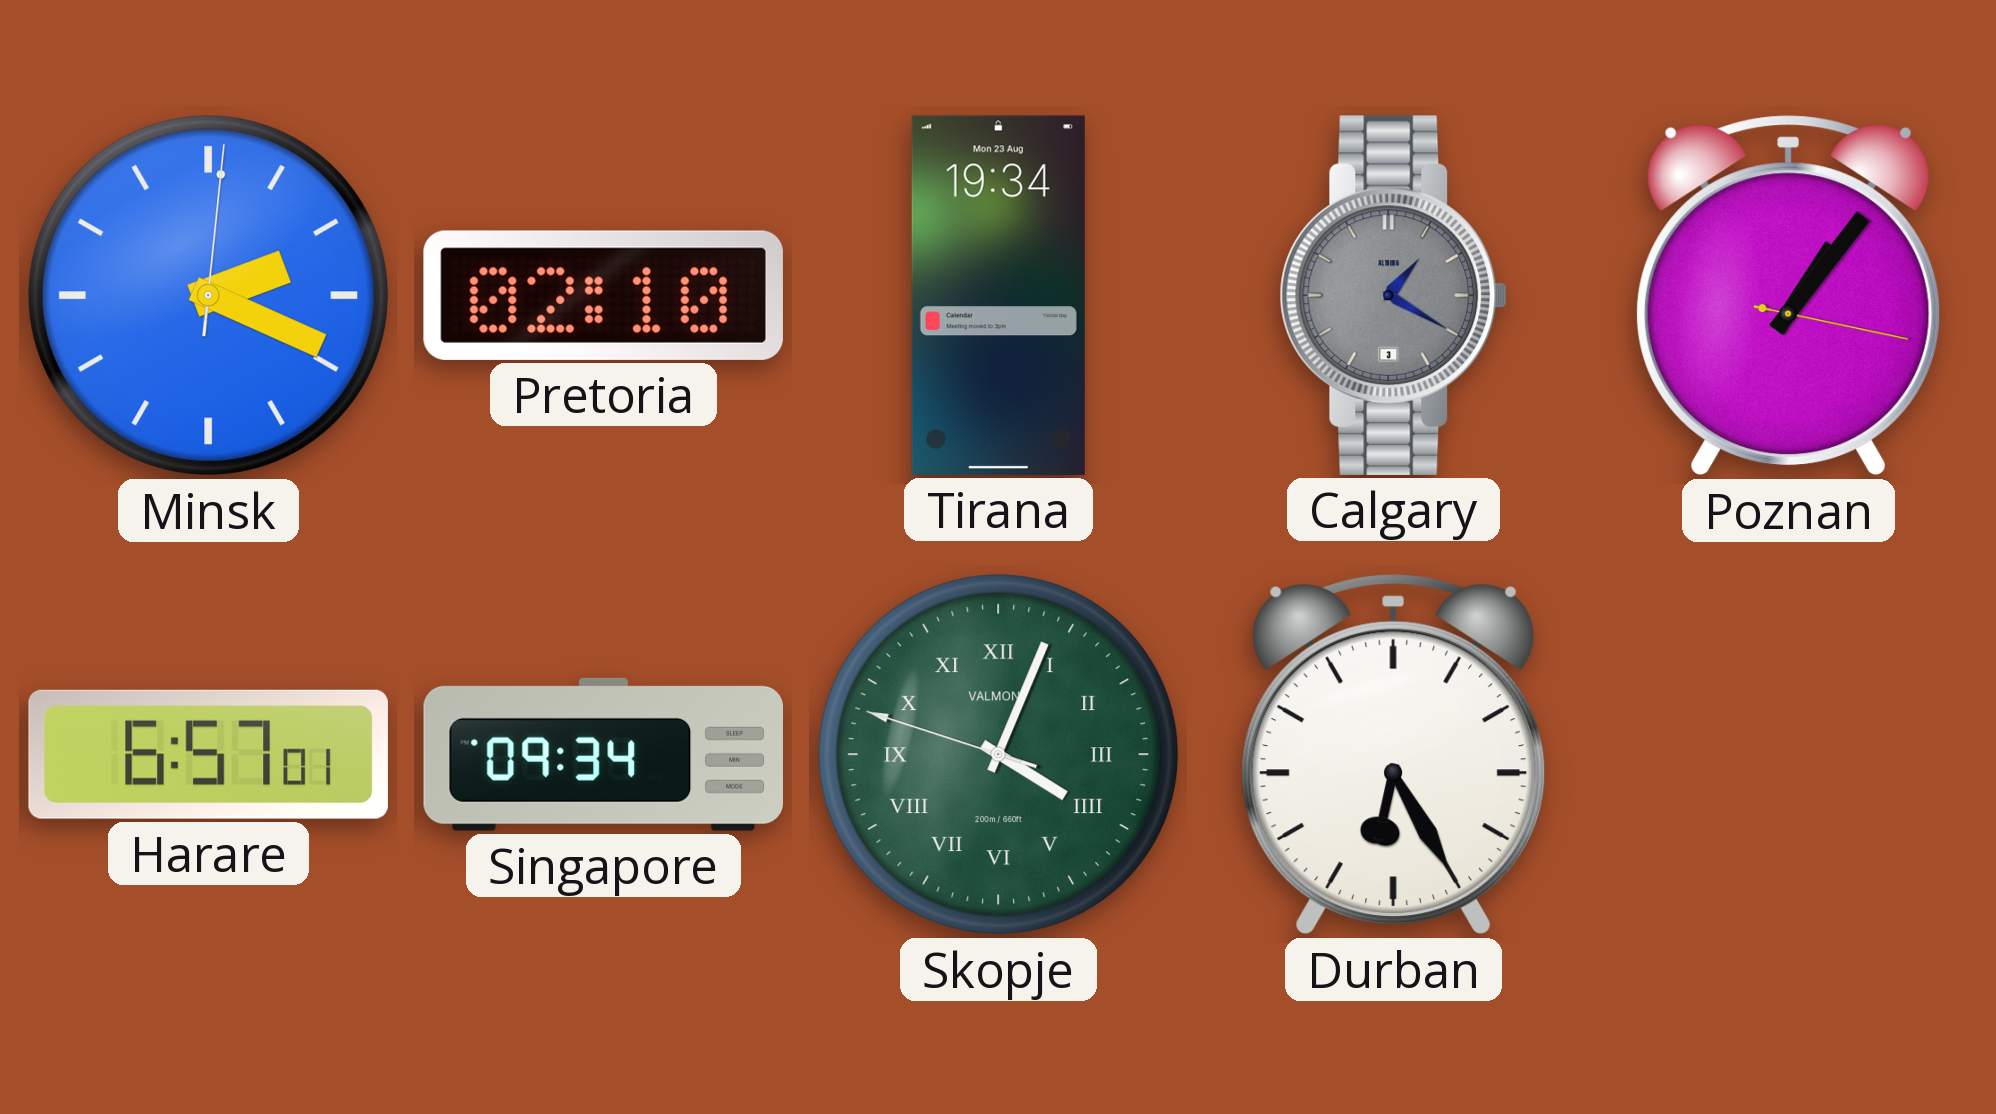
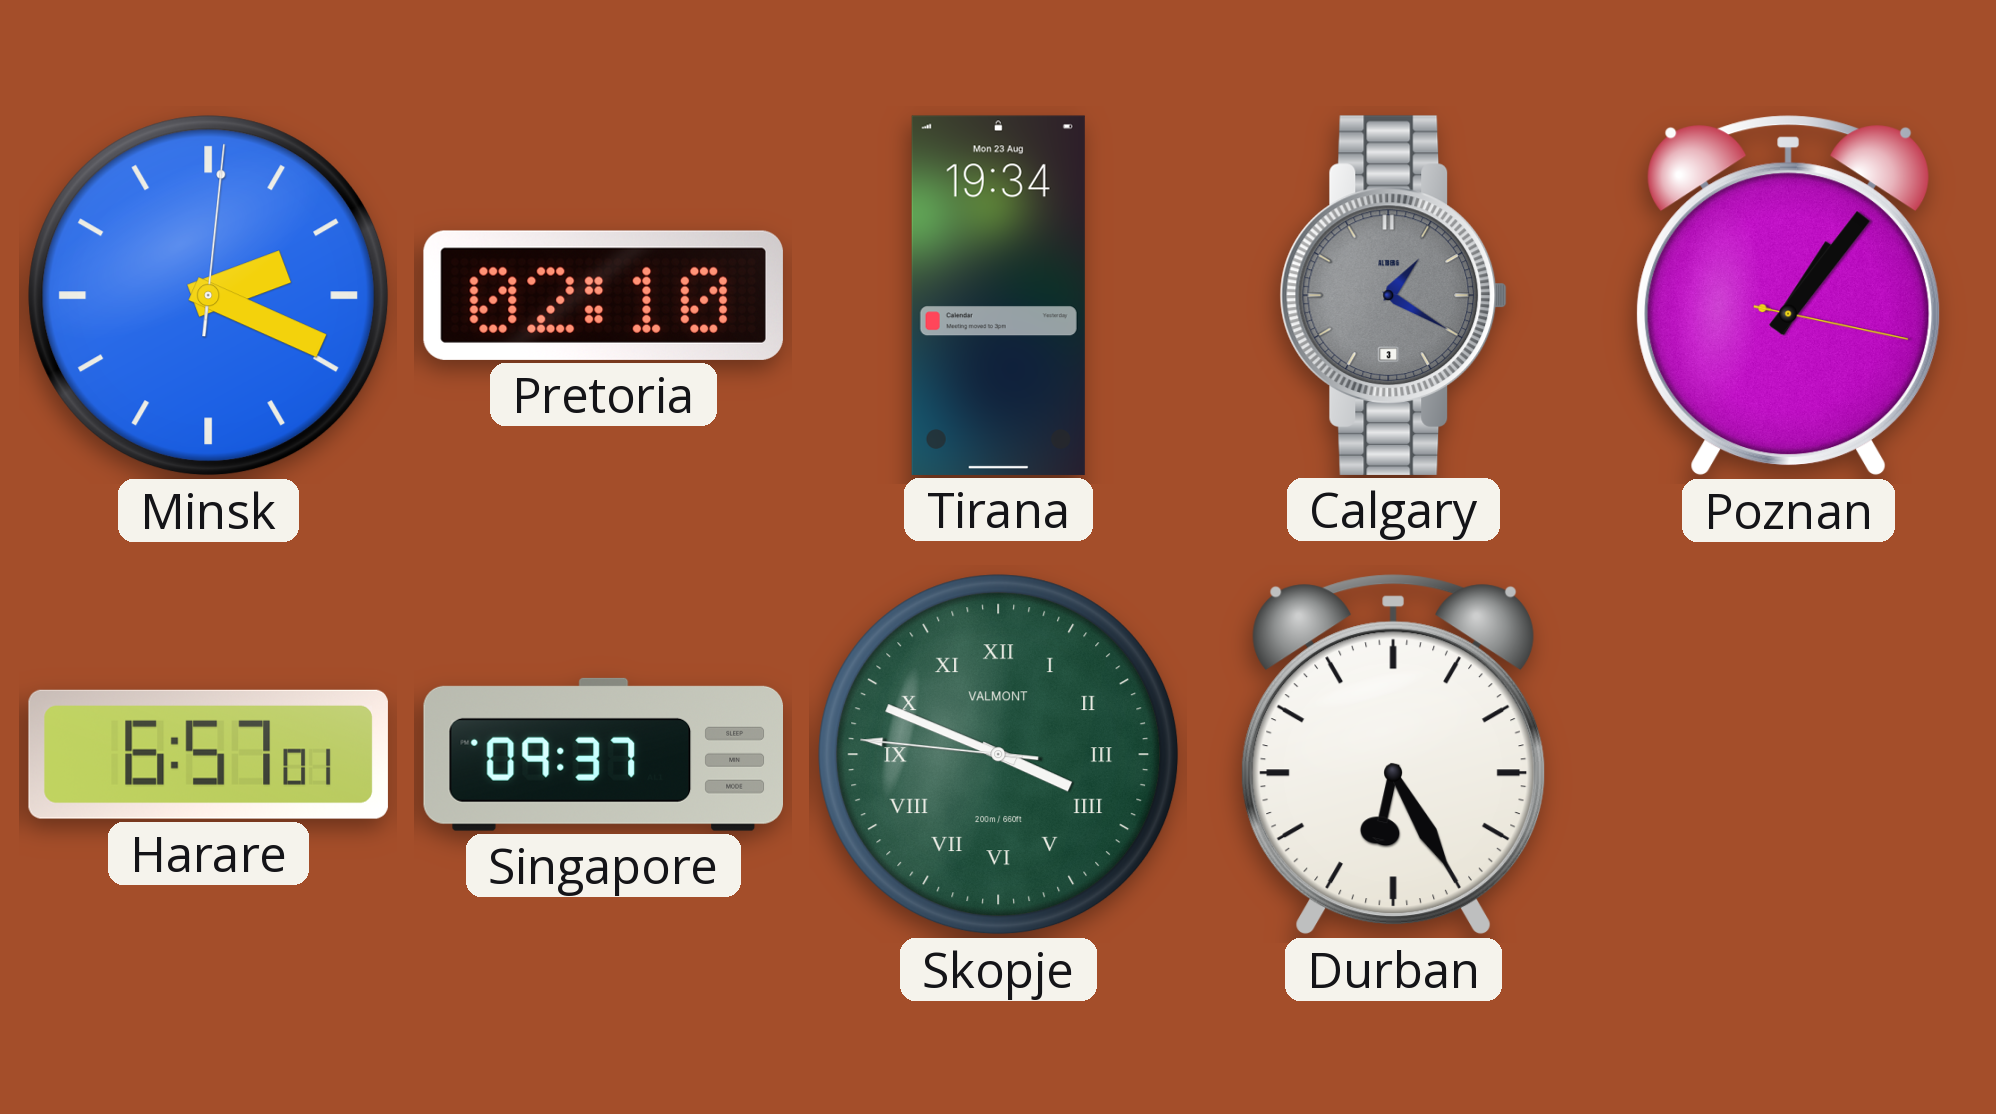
Singapore: 09:34 -> 09:37
Skopje: 4:03 -> 3:48
